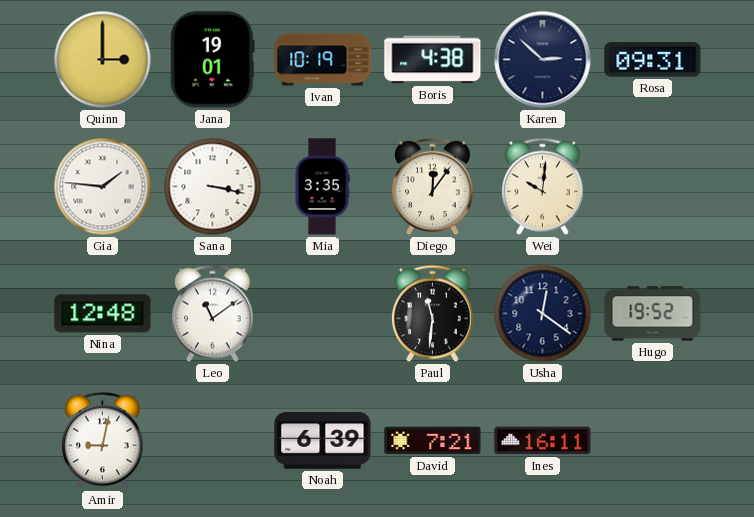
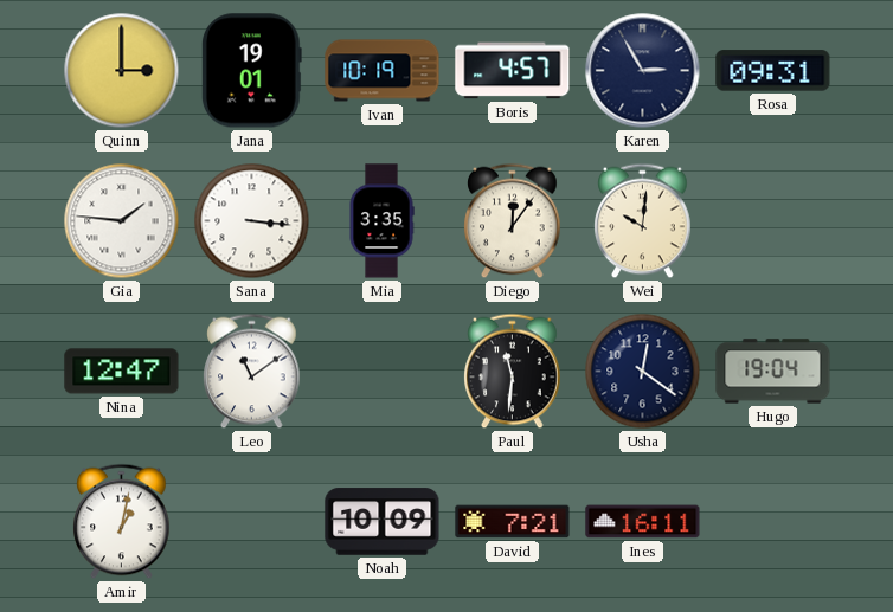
Boris: 4:38 -> 4:57
Karen: 2:52 -> 2:55
Sana: 3:17 -> 3:16
Nina: 12:48 -> 12:47
Hugo: 19:52 -> 19:04
Amir: 9:02 -> 1:02
Noah: 6:39 -> 10:09
